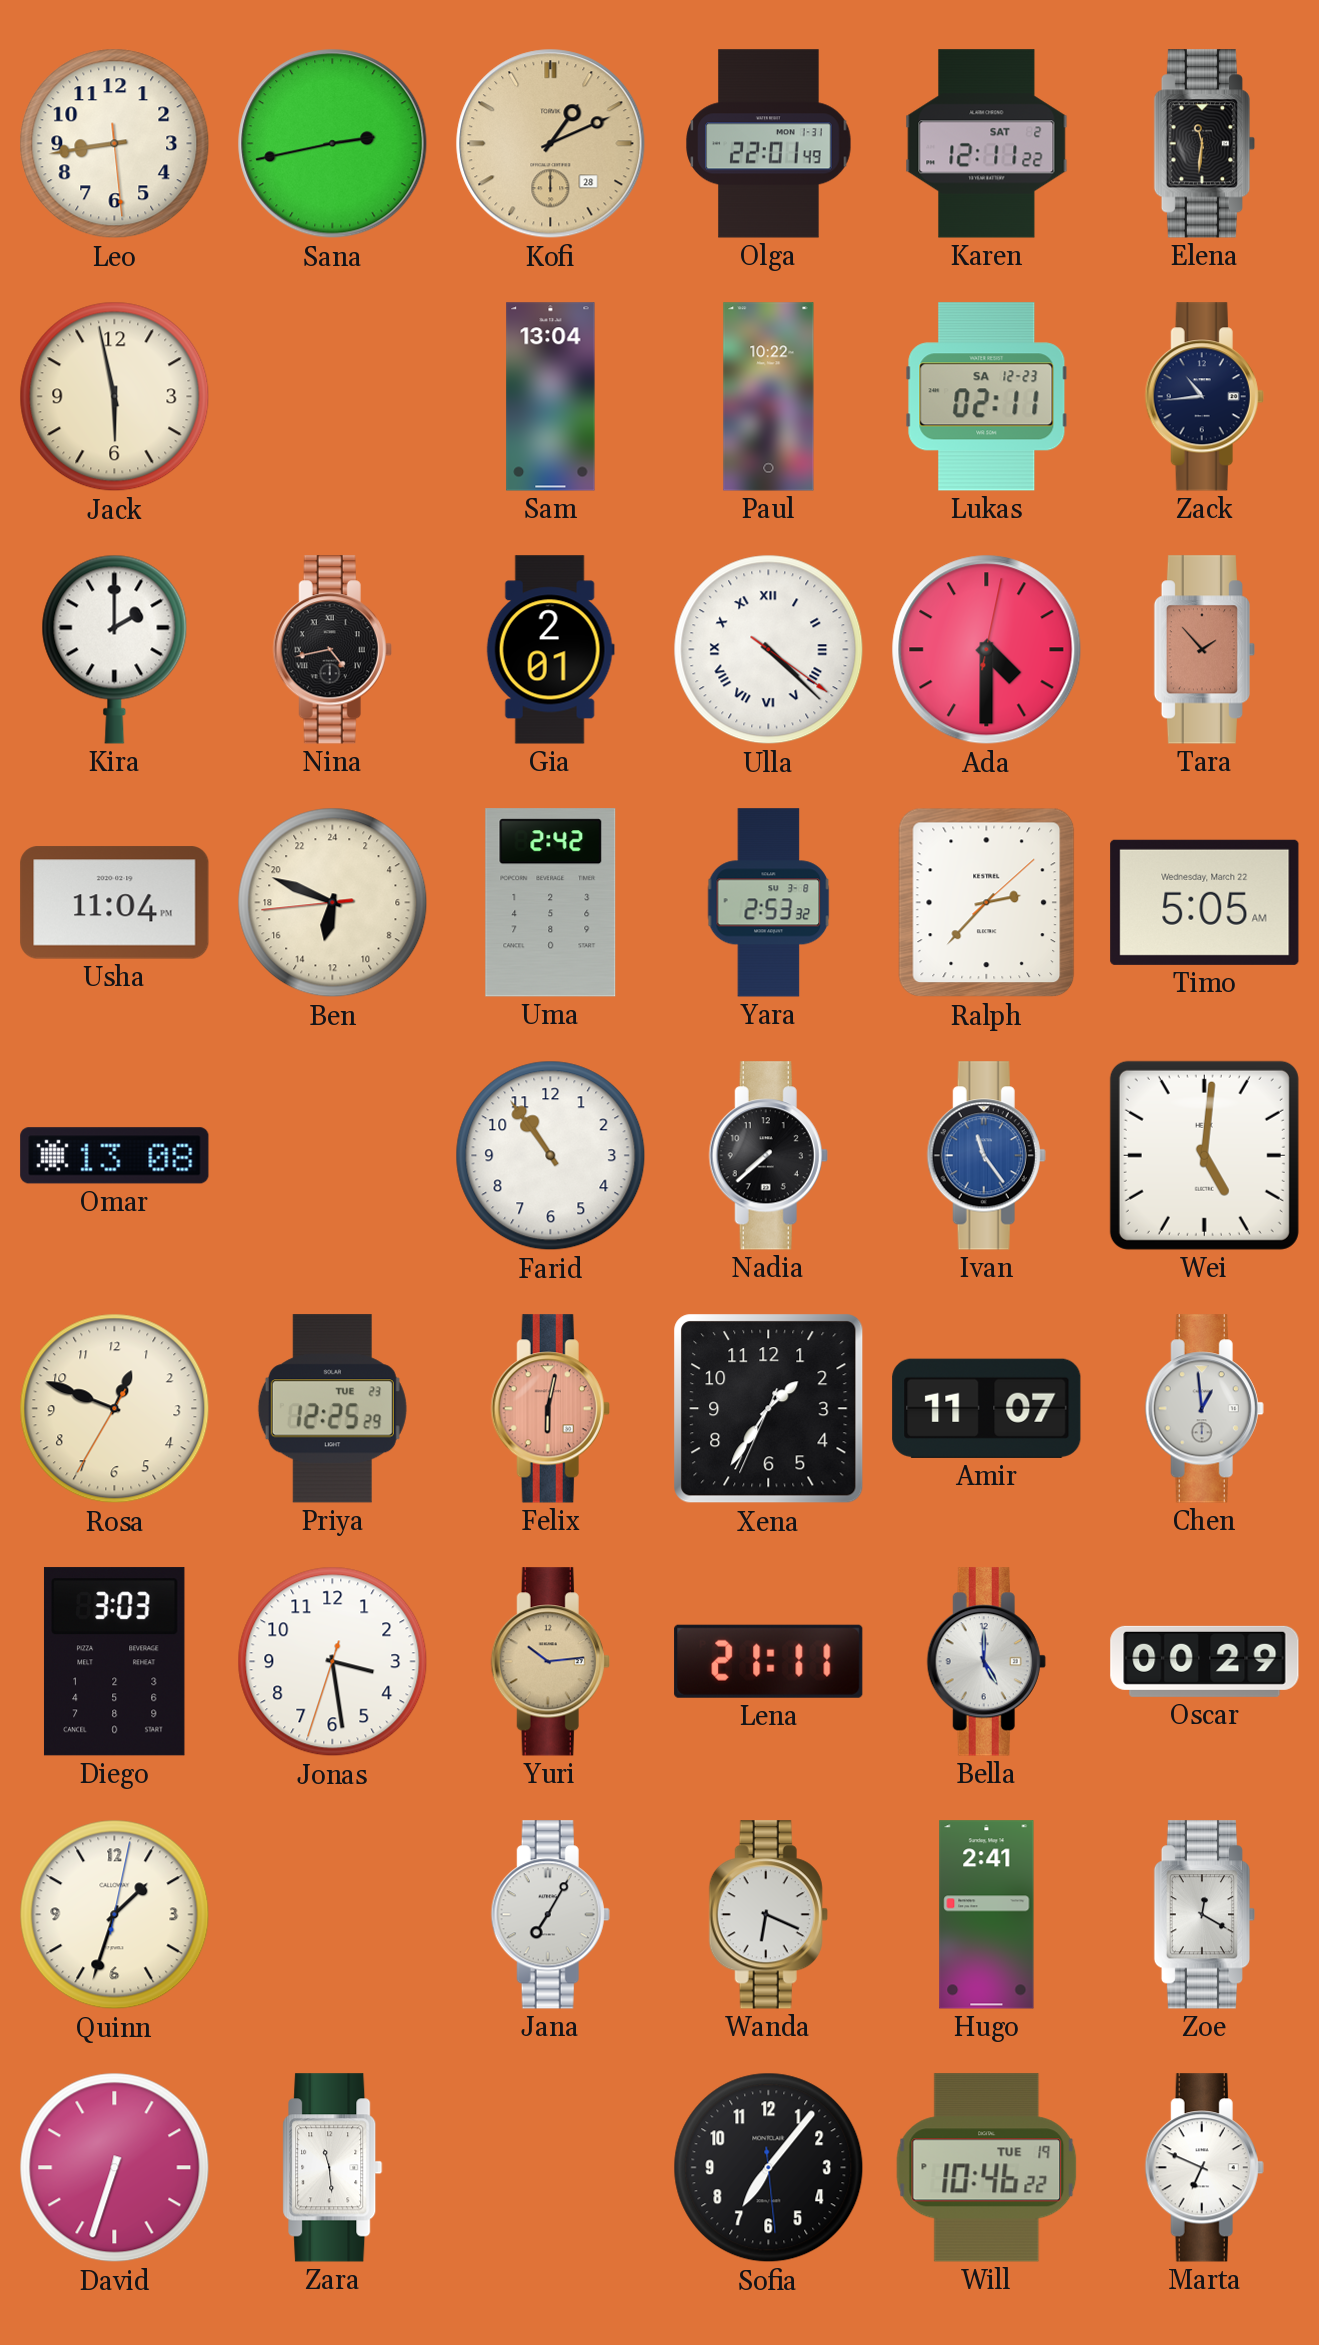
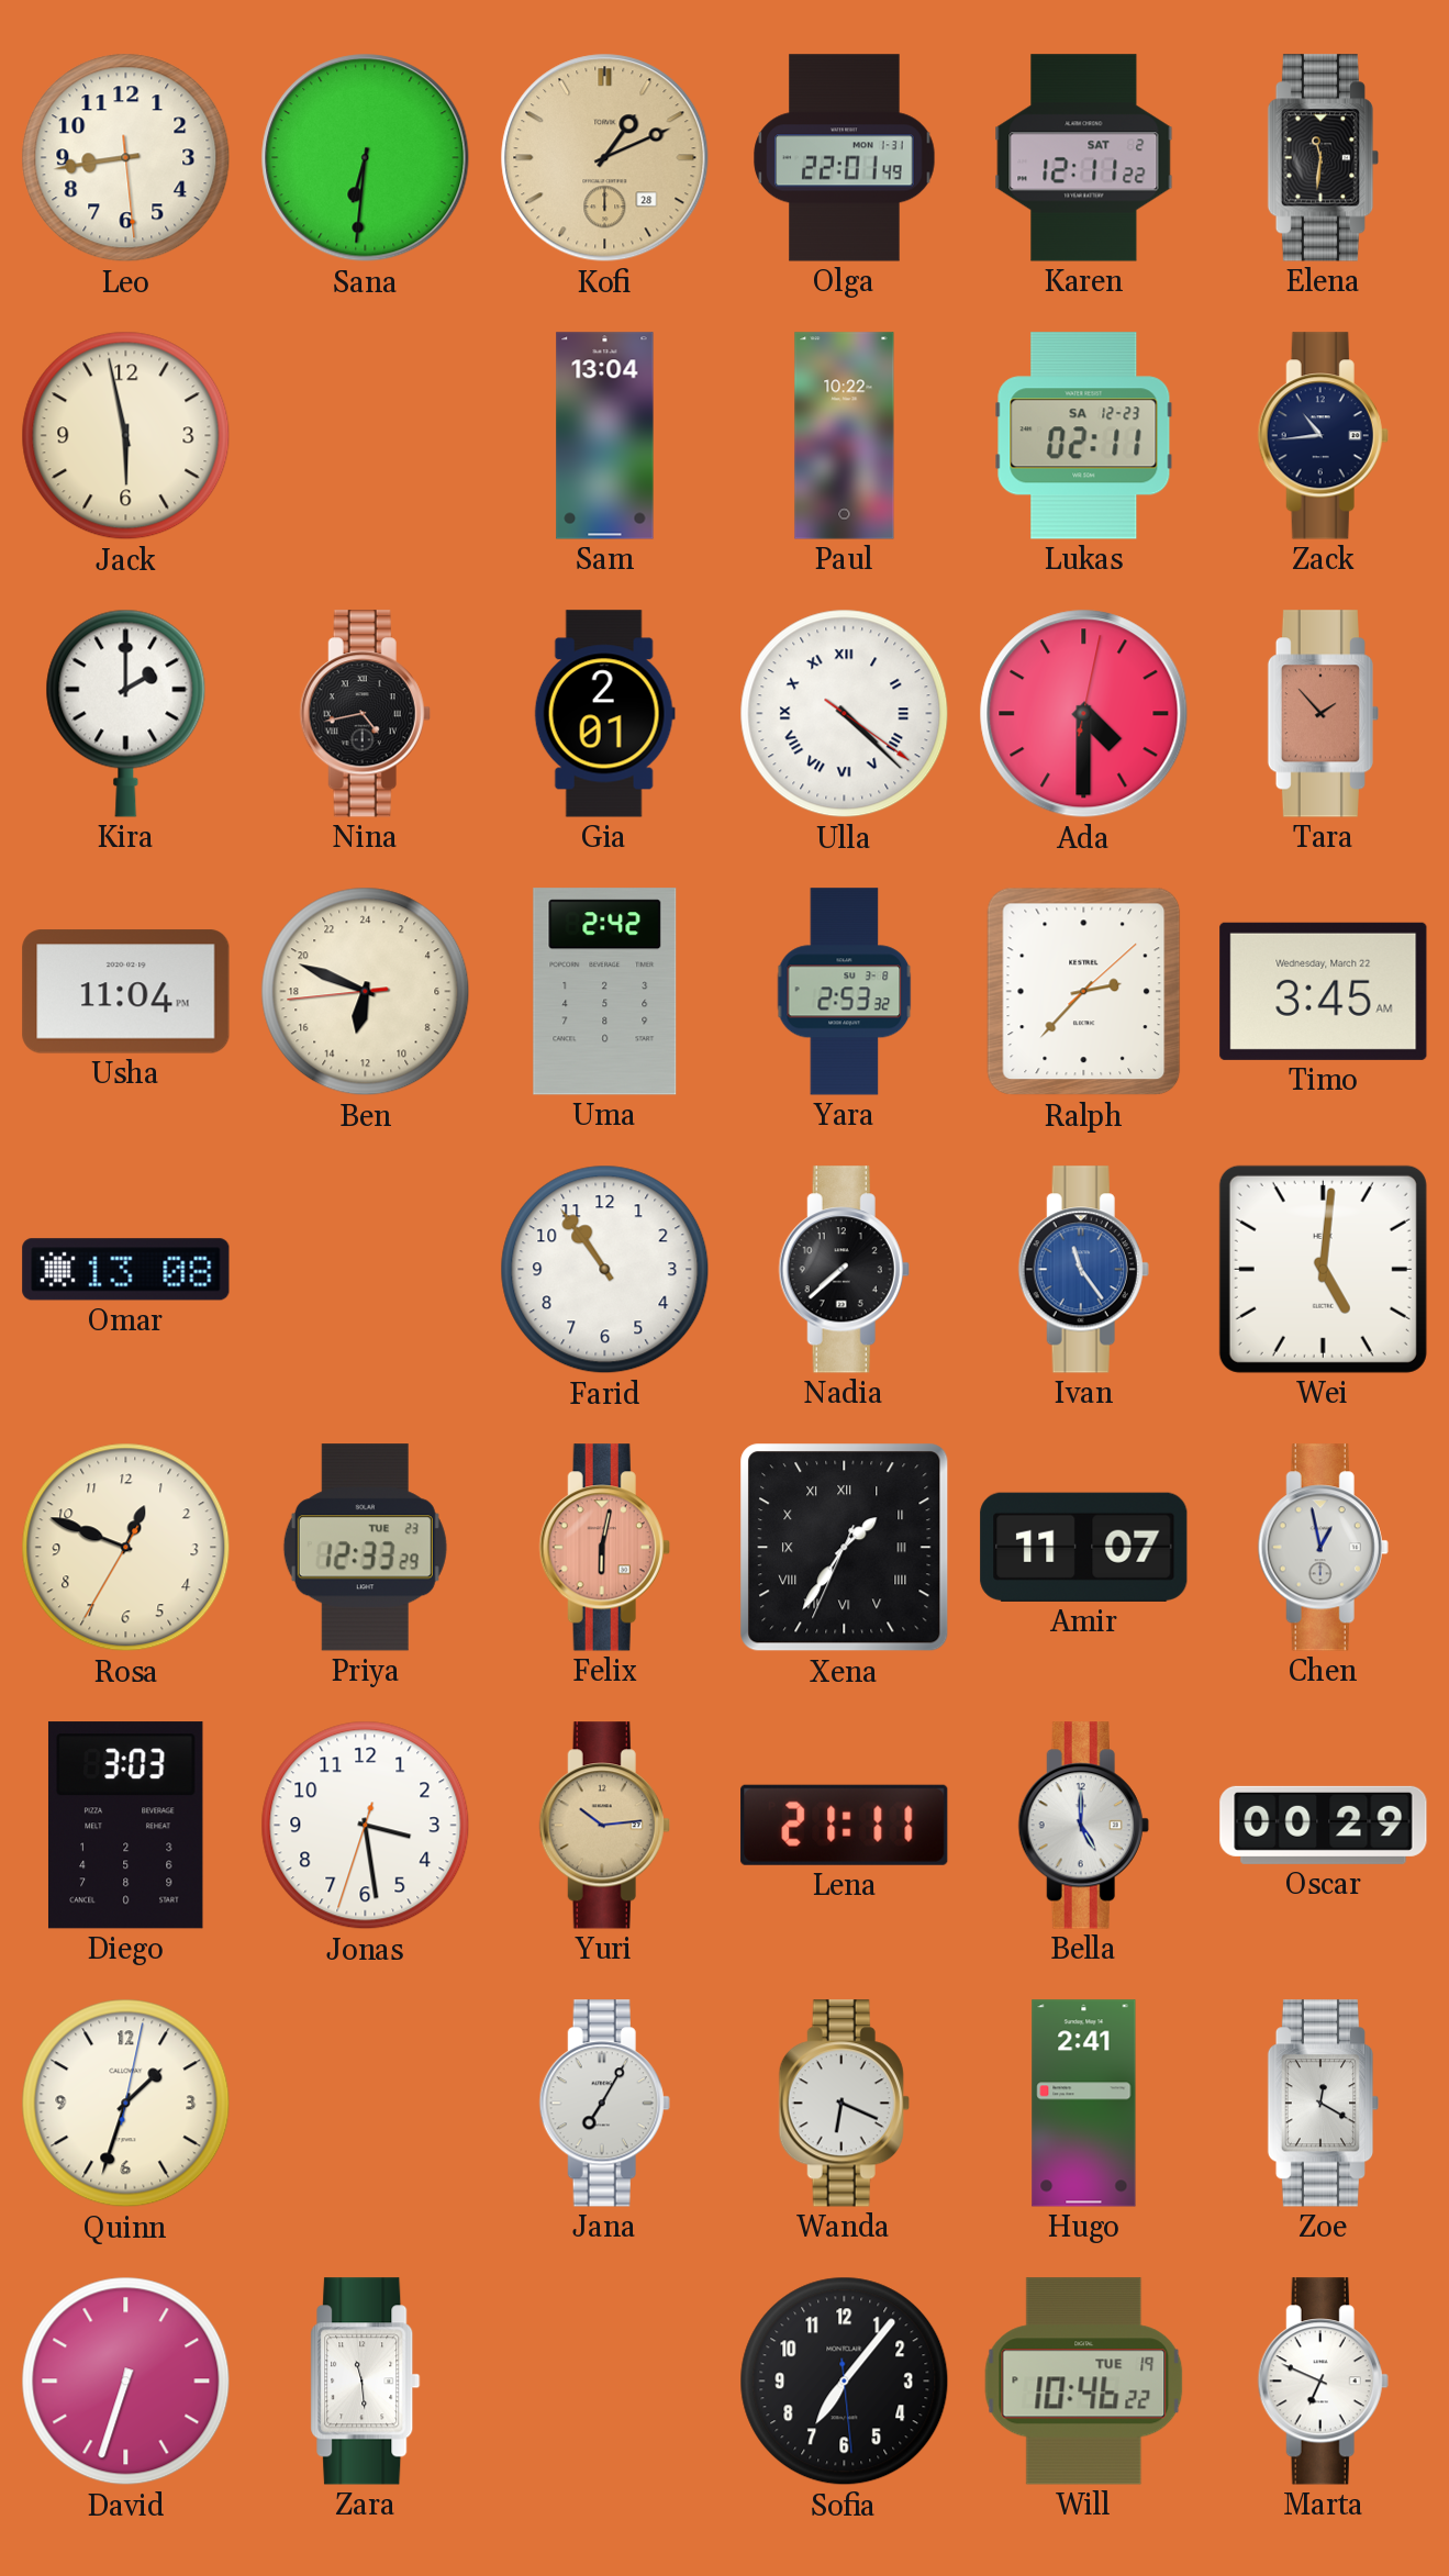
Sana: 2:43 -> 6:31
Timo: 5:05 -> 3:45
Priya: 12:25 -> 12:33
Xena numerals: Arabic -> Roman
Chen: 12:59 -> 12:58
